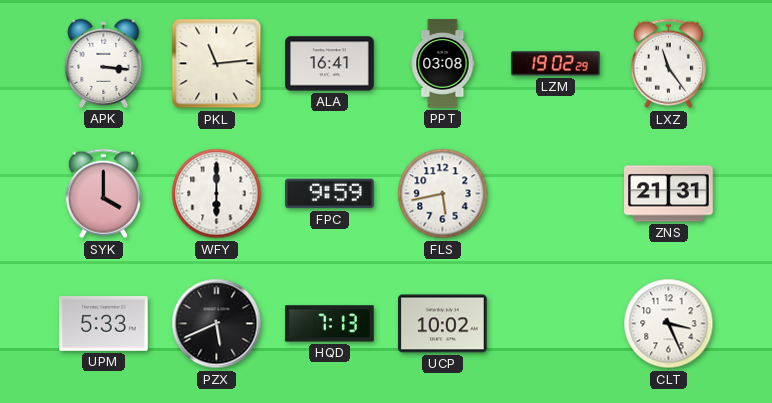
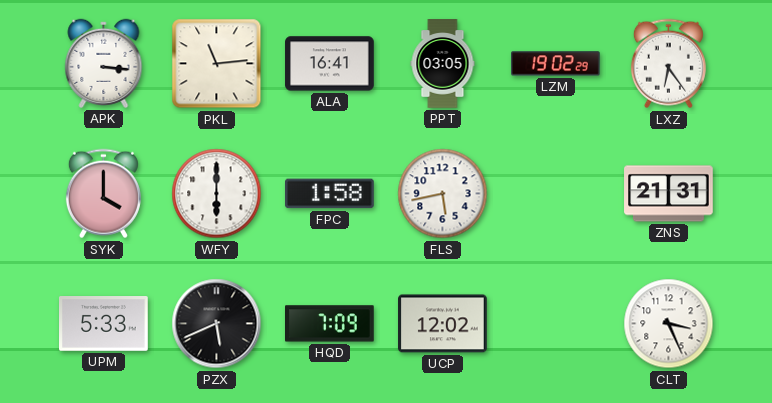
PPT: 03:08 -> 03:05
LXZ: 11:24 -> 6:24
FPC: 9:59 -> 1:58
HQD: 7:13 -> 7:09
UCP: 10:02 -> 12:02
